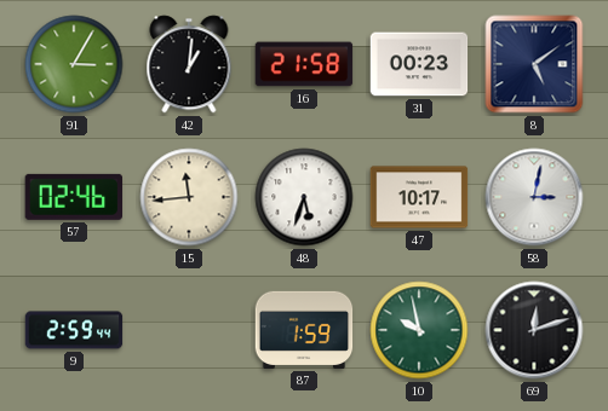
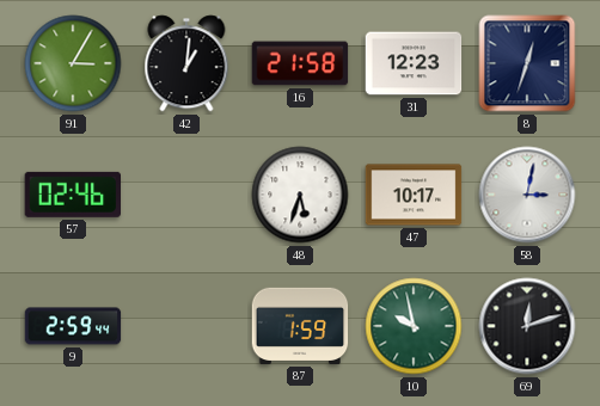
31: 00:23 -> 12:23
8: 5:09 -> 12:33
15: 11:44 -> none
